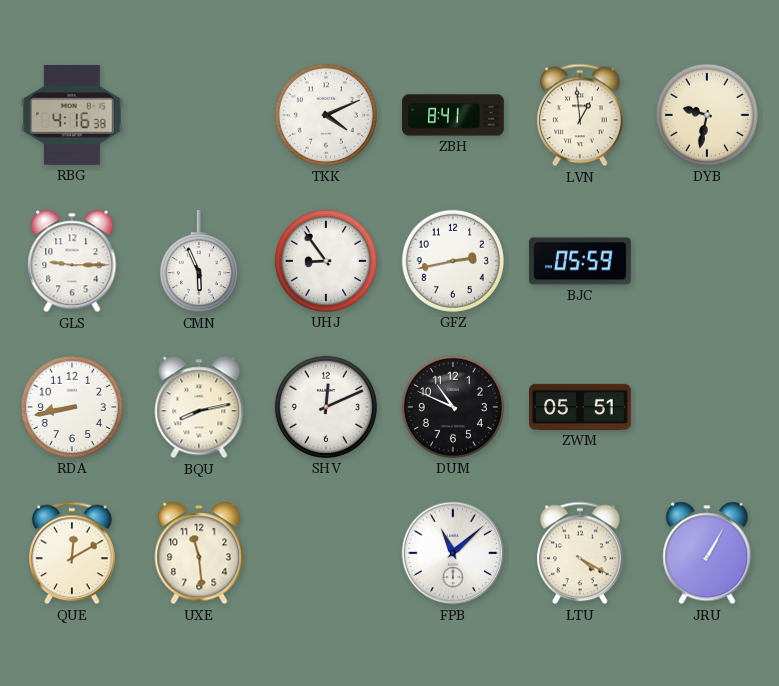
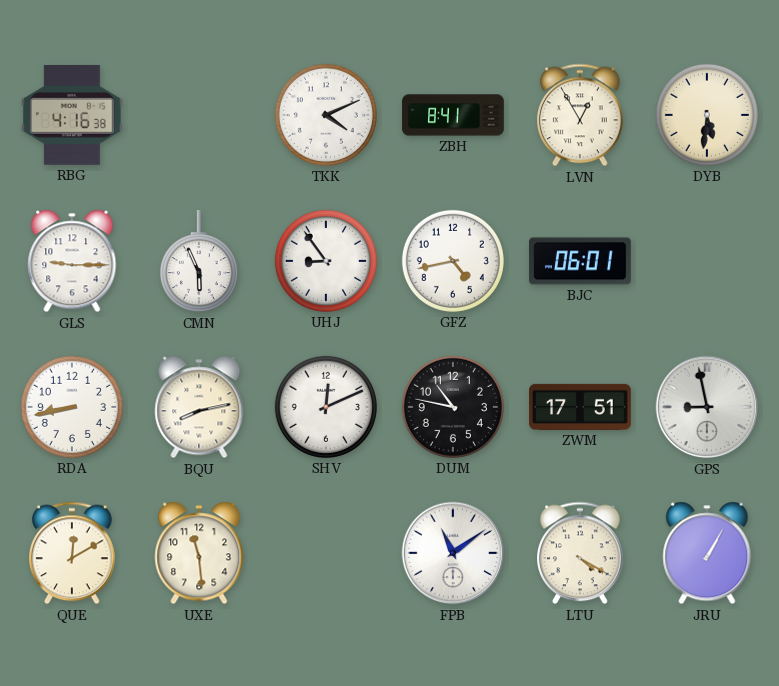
LVN: 12:59 -> 12:55
DYB: 9:32 -> 5:31
GFZ: 2:43 -> 4:43
BJC: 05:59 -> 06:01
DUM: 10:49 -> 10:47
ZWM: 05:51 -> 17:51
GPS: none -> 8:58
FPB: 11:08 -> 11:09
